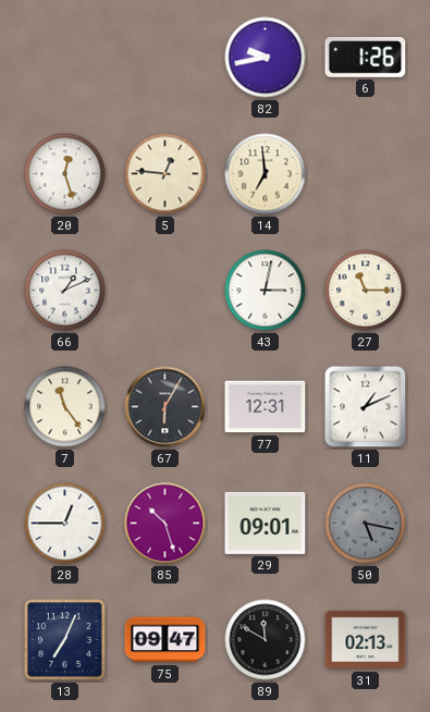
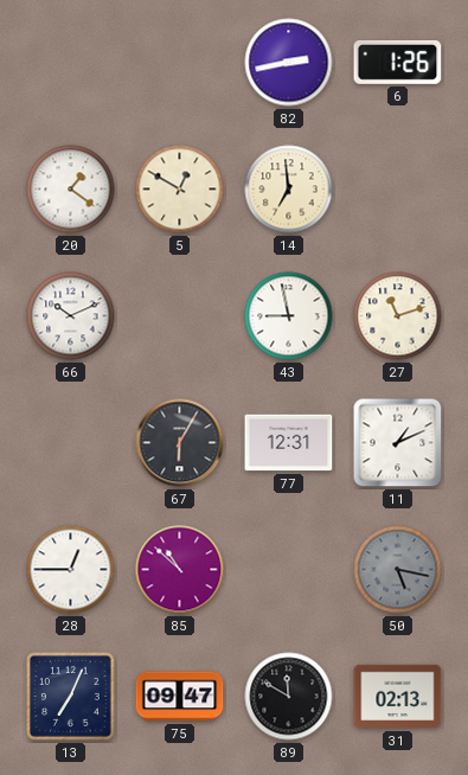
82: 9:43 -> 2:43
20: 12:27 -> 1:21
5: 12:46 -> 12:50
66: 1:11 -> 10:11
43: 3:02 -> 8:58
27: 11:15 -> 11:12
7: 11:24 -> none
85: 10:27 -> 10:52
29: 09:01 -> none
